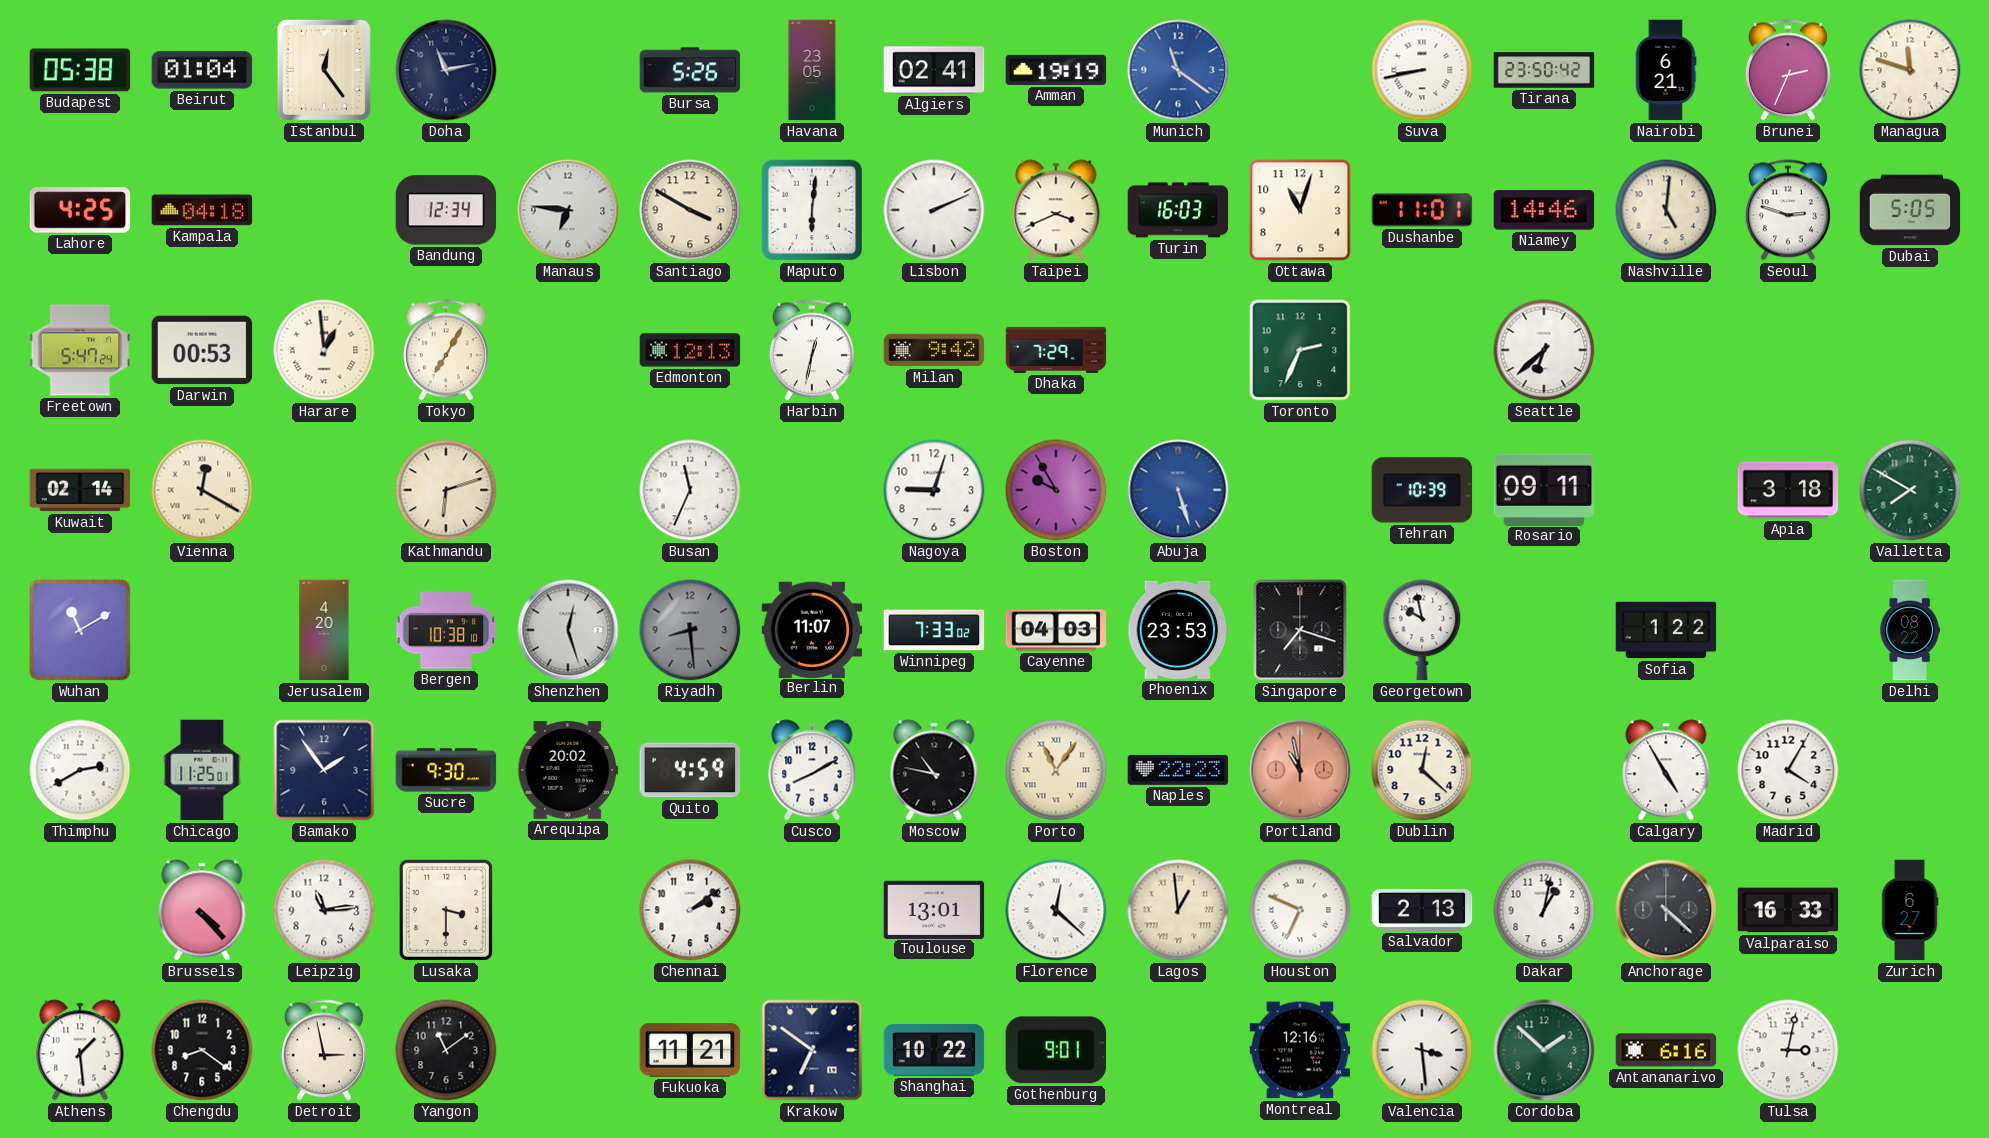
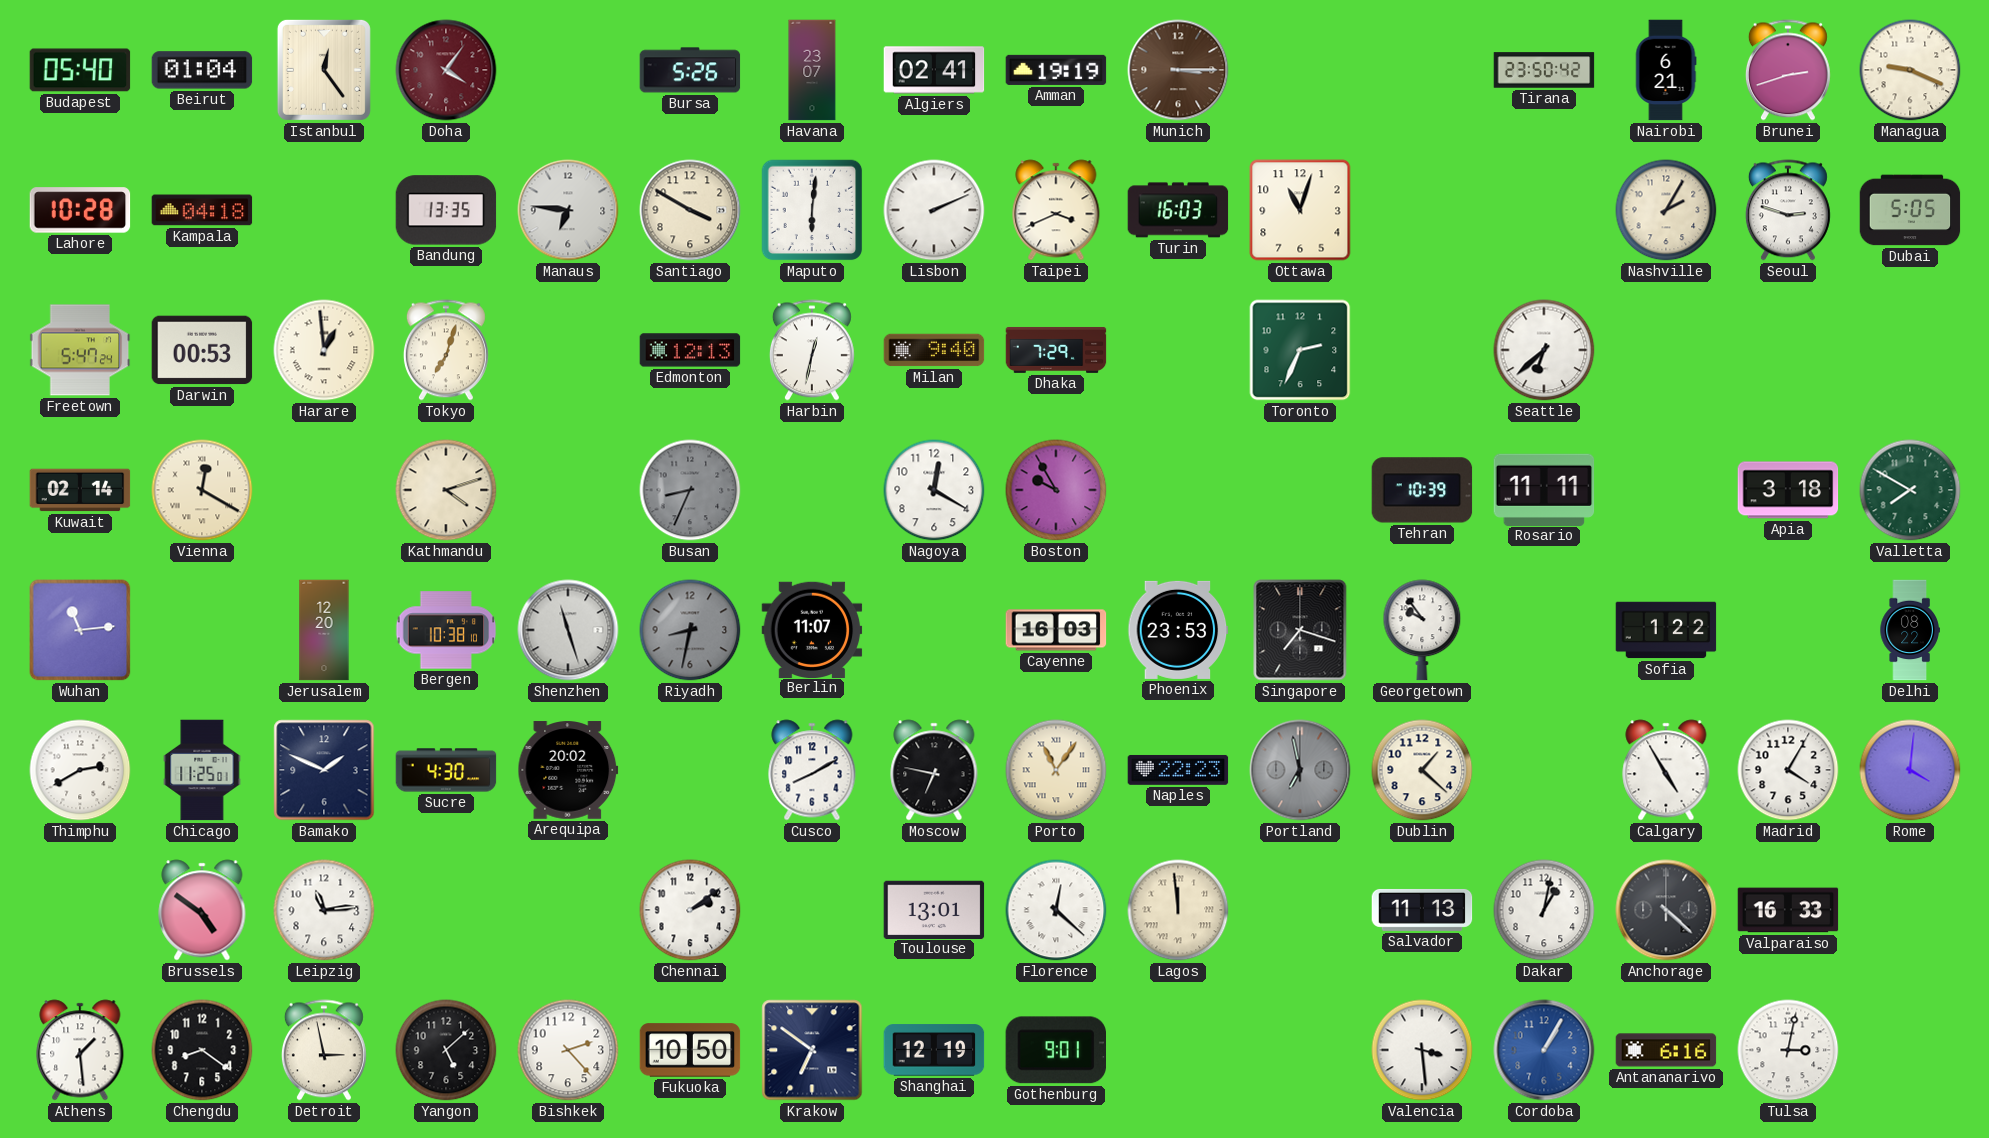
Budapest: 05:38 -> 05:40
Doha: 11:13 -> 4:06
Doha dial: navy -> burgundy
Havana: 23:05 -> 23:07
Munich: 11:21 -> 3:15
Munich dial: blue -> brown
Suva: 8:43 -> none
Brunei: 2:34 -> 2:42
Managua: 11:48 -> 9:19
Lahore: 4:25 -> 10:28
Bandung: 12:34 -> 13:35
Dushanbe: 11:01 -> none
Niamey: 14:46 -> none
Nashville: 5:01 -> 2:05
Tokyo: 7:05 -> 7:03
Milan: 9:42 -> 9:40
Kathmandu: 6:12 -> 4:12
Busan: 11:34 -> 8:34
Busan dial: white -> grey
Nagoya: 9:03 -> 12:20
Abuja: 5:27 -> none
Rosario: 09:11 -> 11:11
Wuhan: 11:10 -> 11:14
Jerusalem: 4:20 -> 12:20
Shenzhen: 12:27 -> 11:27
Riyadh: 8:29 -> 8:32
Winnipeg: 7:33 -> none
Cayenne: 04:03 -> 16:03
Georgetown: 9:58 -> 9:54
Bamako: 1:54 -> 1:49
Sucre: 9:30 -> 4:30
Quito: 4:59 -> none
Moscow: 10:47 -> 6:47
Portland: 10:58 -> 6:58
Portland dial: salmon -> grey
Dublin: 12:22 -> 1:22
Rome: none -> 4:01
Brussels: 4:23 -> 4:51
Lusaka: 3:30 -> none
Lagos: 12:59 -> 11:59
Houston: 6:49 -> none
Salvador: 2:13 -> 11:13
Zurich: 6:27 -> none
Yangon: 11:09 -> 5:08
Bishkek: none -> 2:23
Fukuoka: 11:21 -> 10:50
Shanghai: 10:22 -> 12:19
Montreal: 12:16 -> none
Cordoba: 1:52 -> 1:05
Cordoba dial: green -> blue
